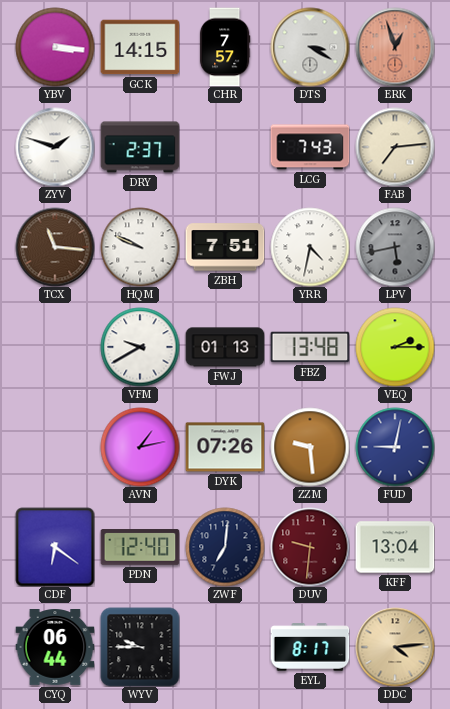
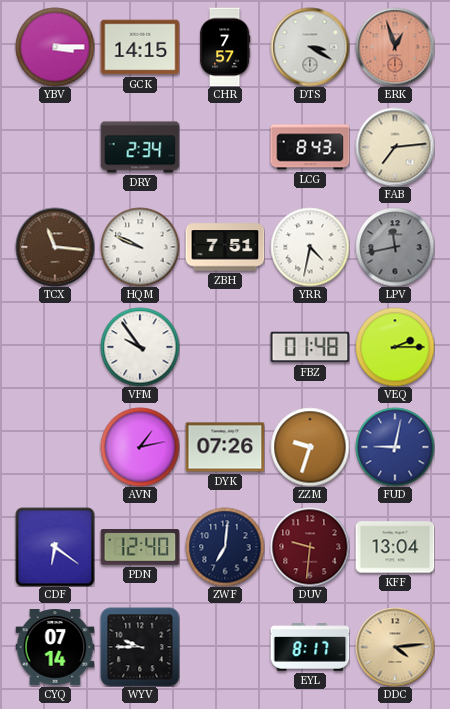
YBV: 3:16 -> 3:15
ZYV: 1:48 -> none
DRY: 2:37 -> 2:34
LCG: 7:43 -> 8:43
LPV: 5:43 -> 11:43
VFM: 9:40 -> 9:54
FWJ: 01:13 -> none
FBZ: 13:48 -> 01:48
ZZM: 9:29 -> 9:33
CYQ: 06:44 -> 07:14
